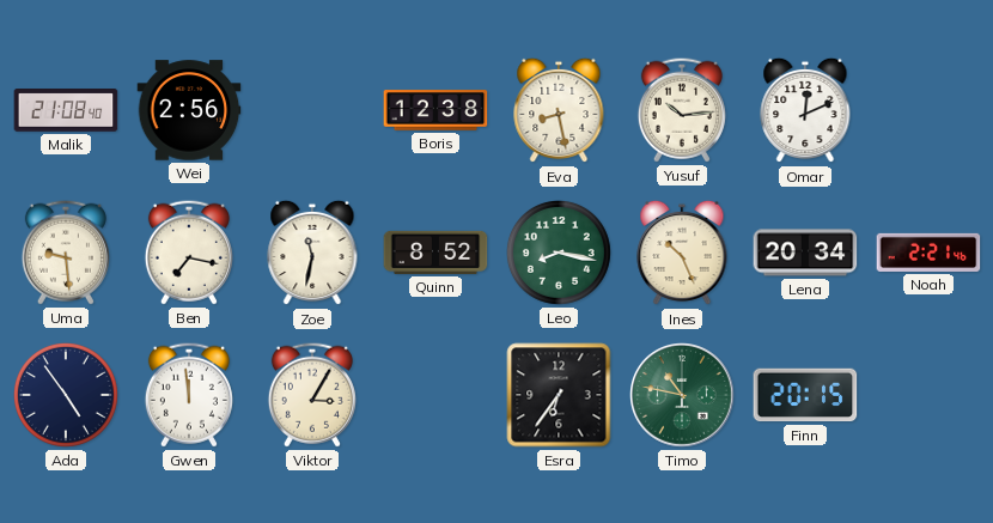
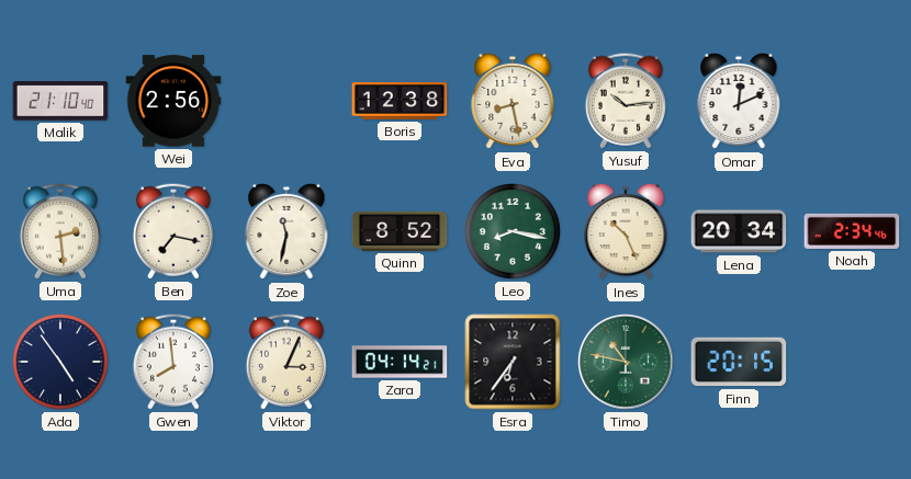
Malik: 21:08 -> 21:10
Uma: 9:29 -> 2:29
Noah: 2:21 -> 2:34
Gwen: 11:59 -> 7:59
Viktor: 3:05 -> 3:04
Zara: none -> 04:14
